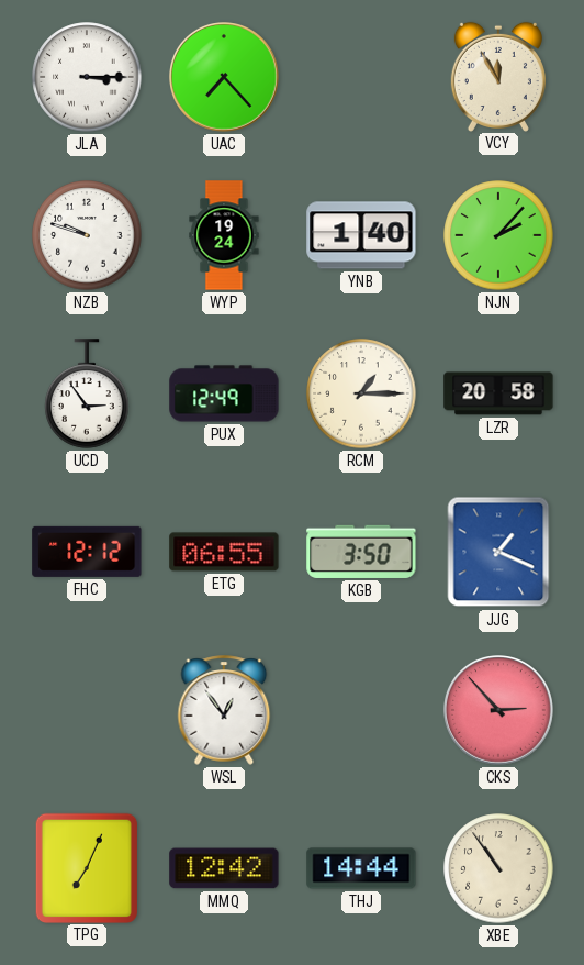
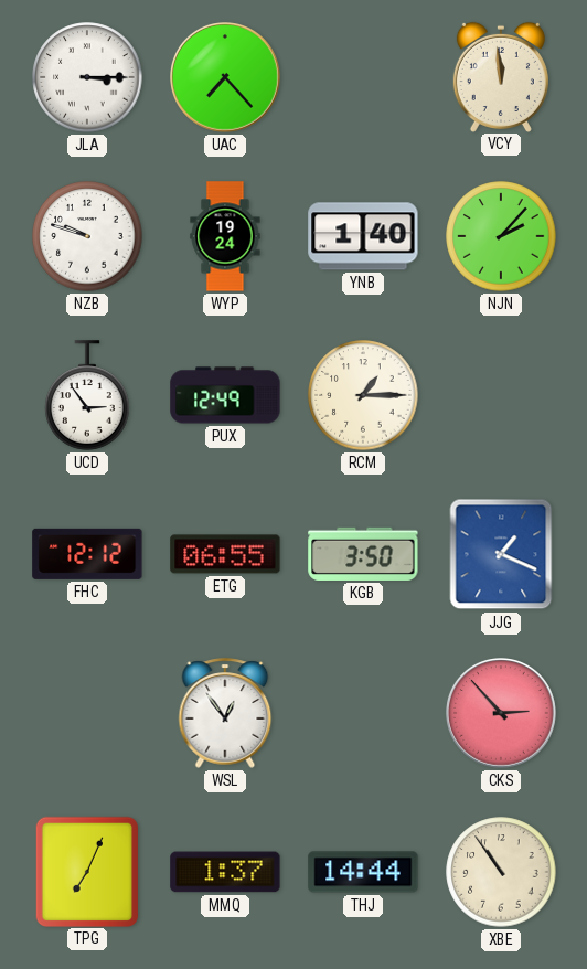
VCY: 11:55 -> 11:59
LZR: 20:58 -> none
MMQ: 12:42 -> 1:37
